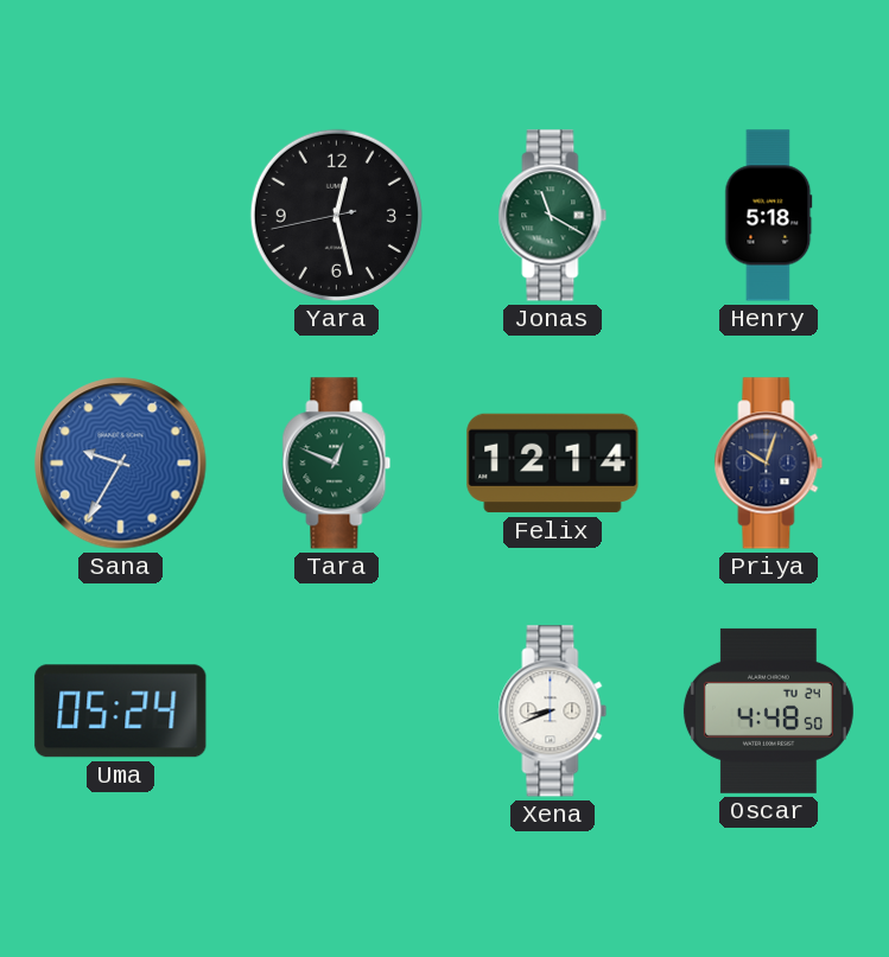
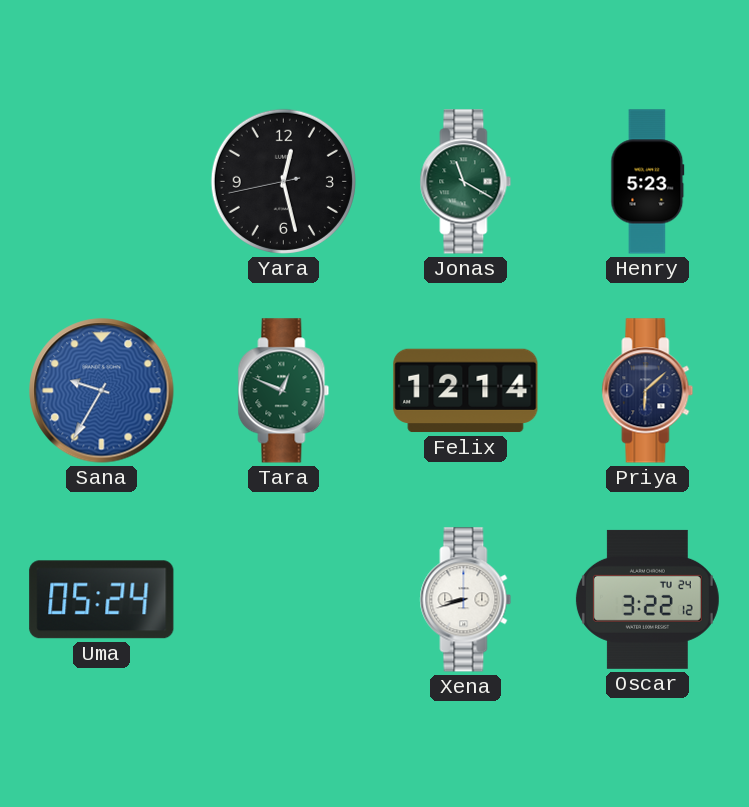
Henry: 5:18 -> 5:23
Priya: 10:03 -> 6:08
Xena: 8:41 -> 8:42
Oscar: 4:48 -> 3:22
